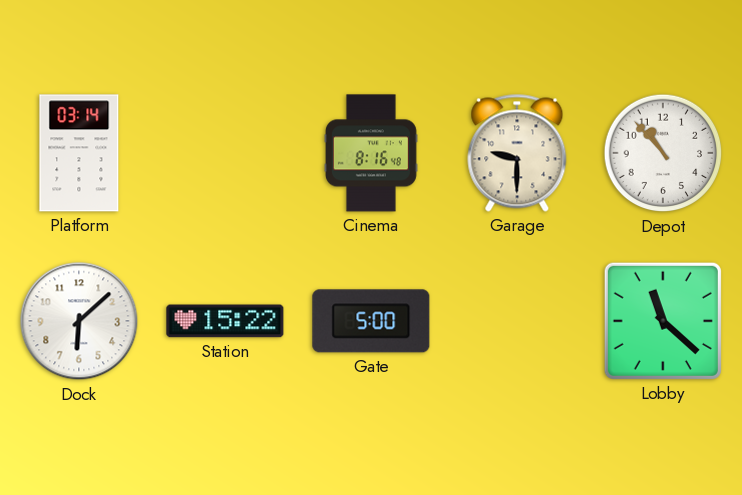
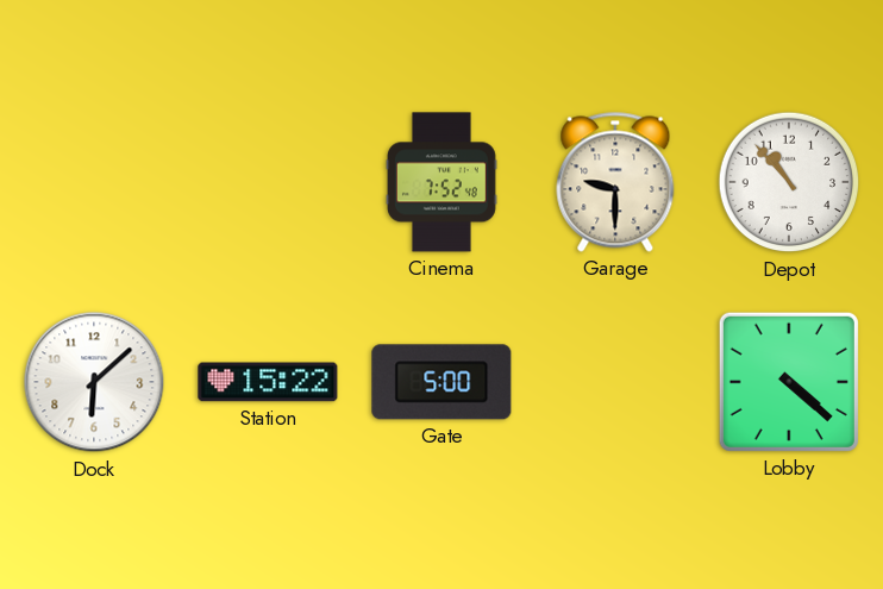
Platform: 03:14 -> none
Cinema: 8:16 -> 7:52
Lobby: 11:22 -> 4:22
